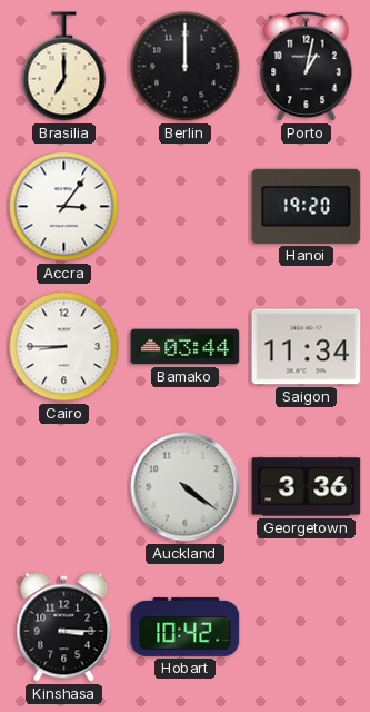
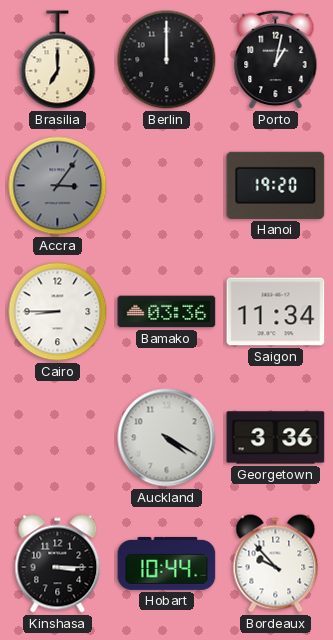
Accra dial: white -> grey
Bamako: 03:44 -> 03:36
Auckland: 4:21 -> 4:20
Hobart: 10:42 -> 10:44
Bordeaux: none -> 9:53
